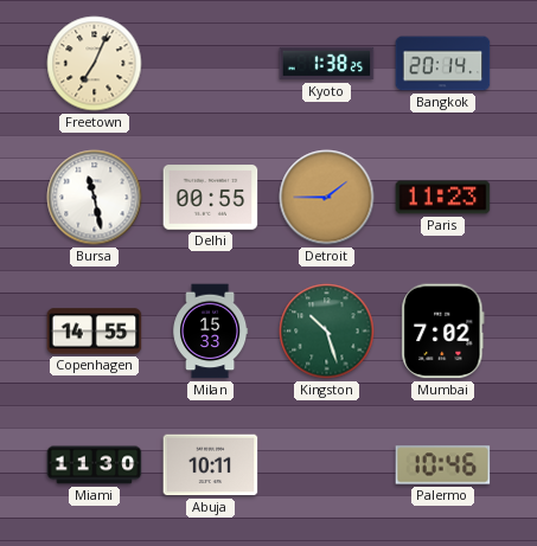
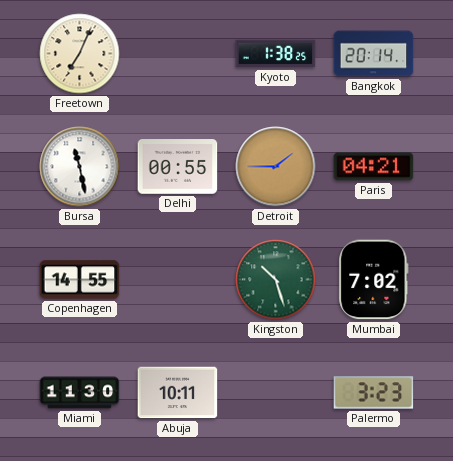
Paris: 11:23 -> 04:21
Milan: 15:33 -> none
Palermo: 10:46 -> 3:23
